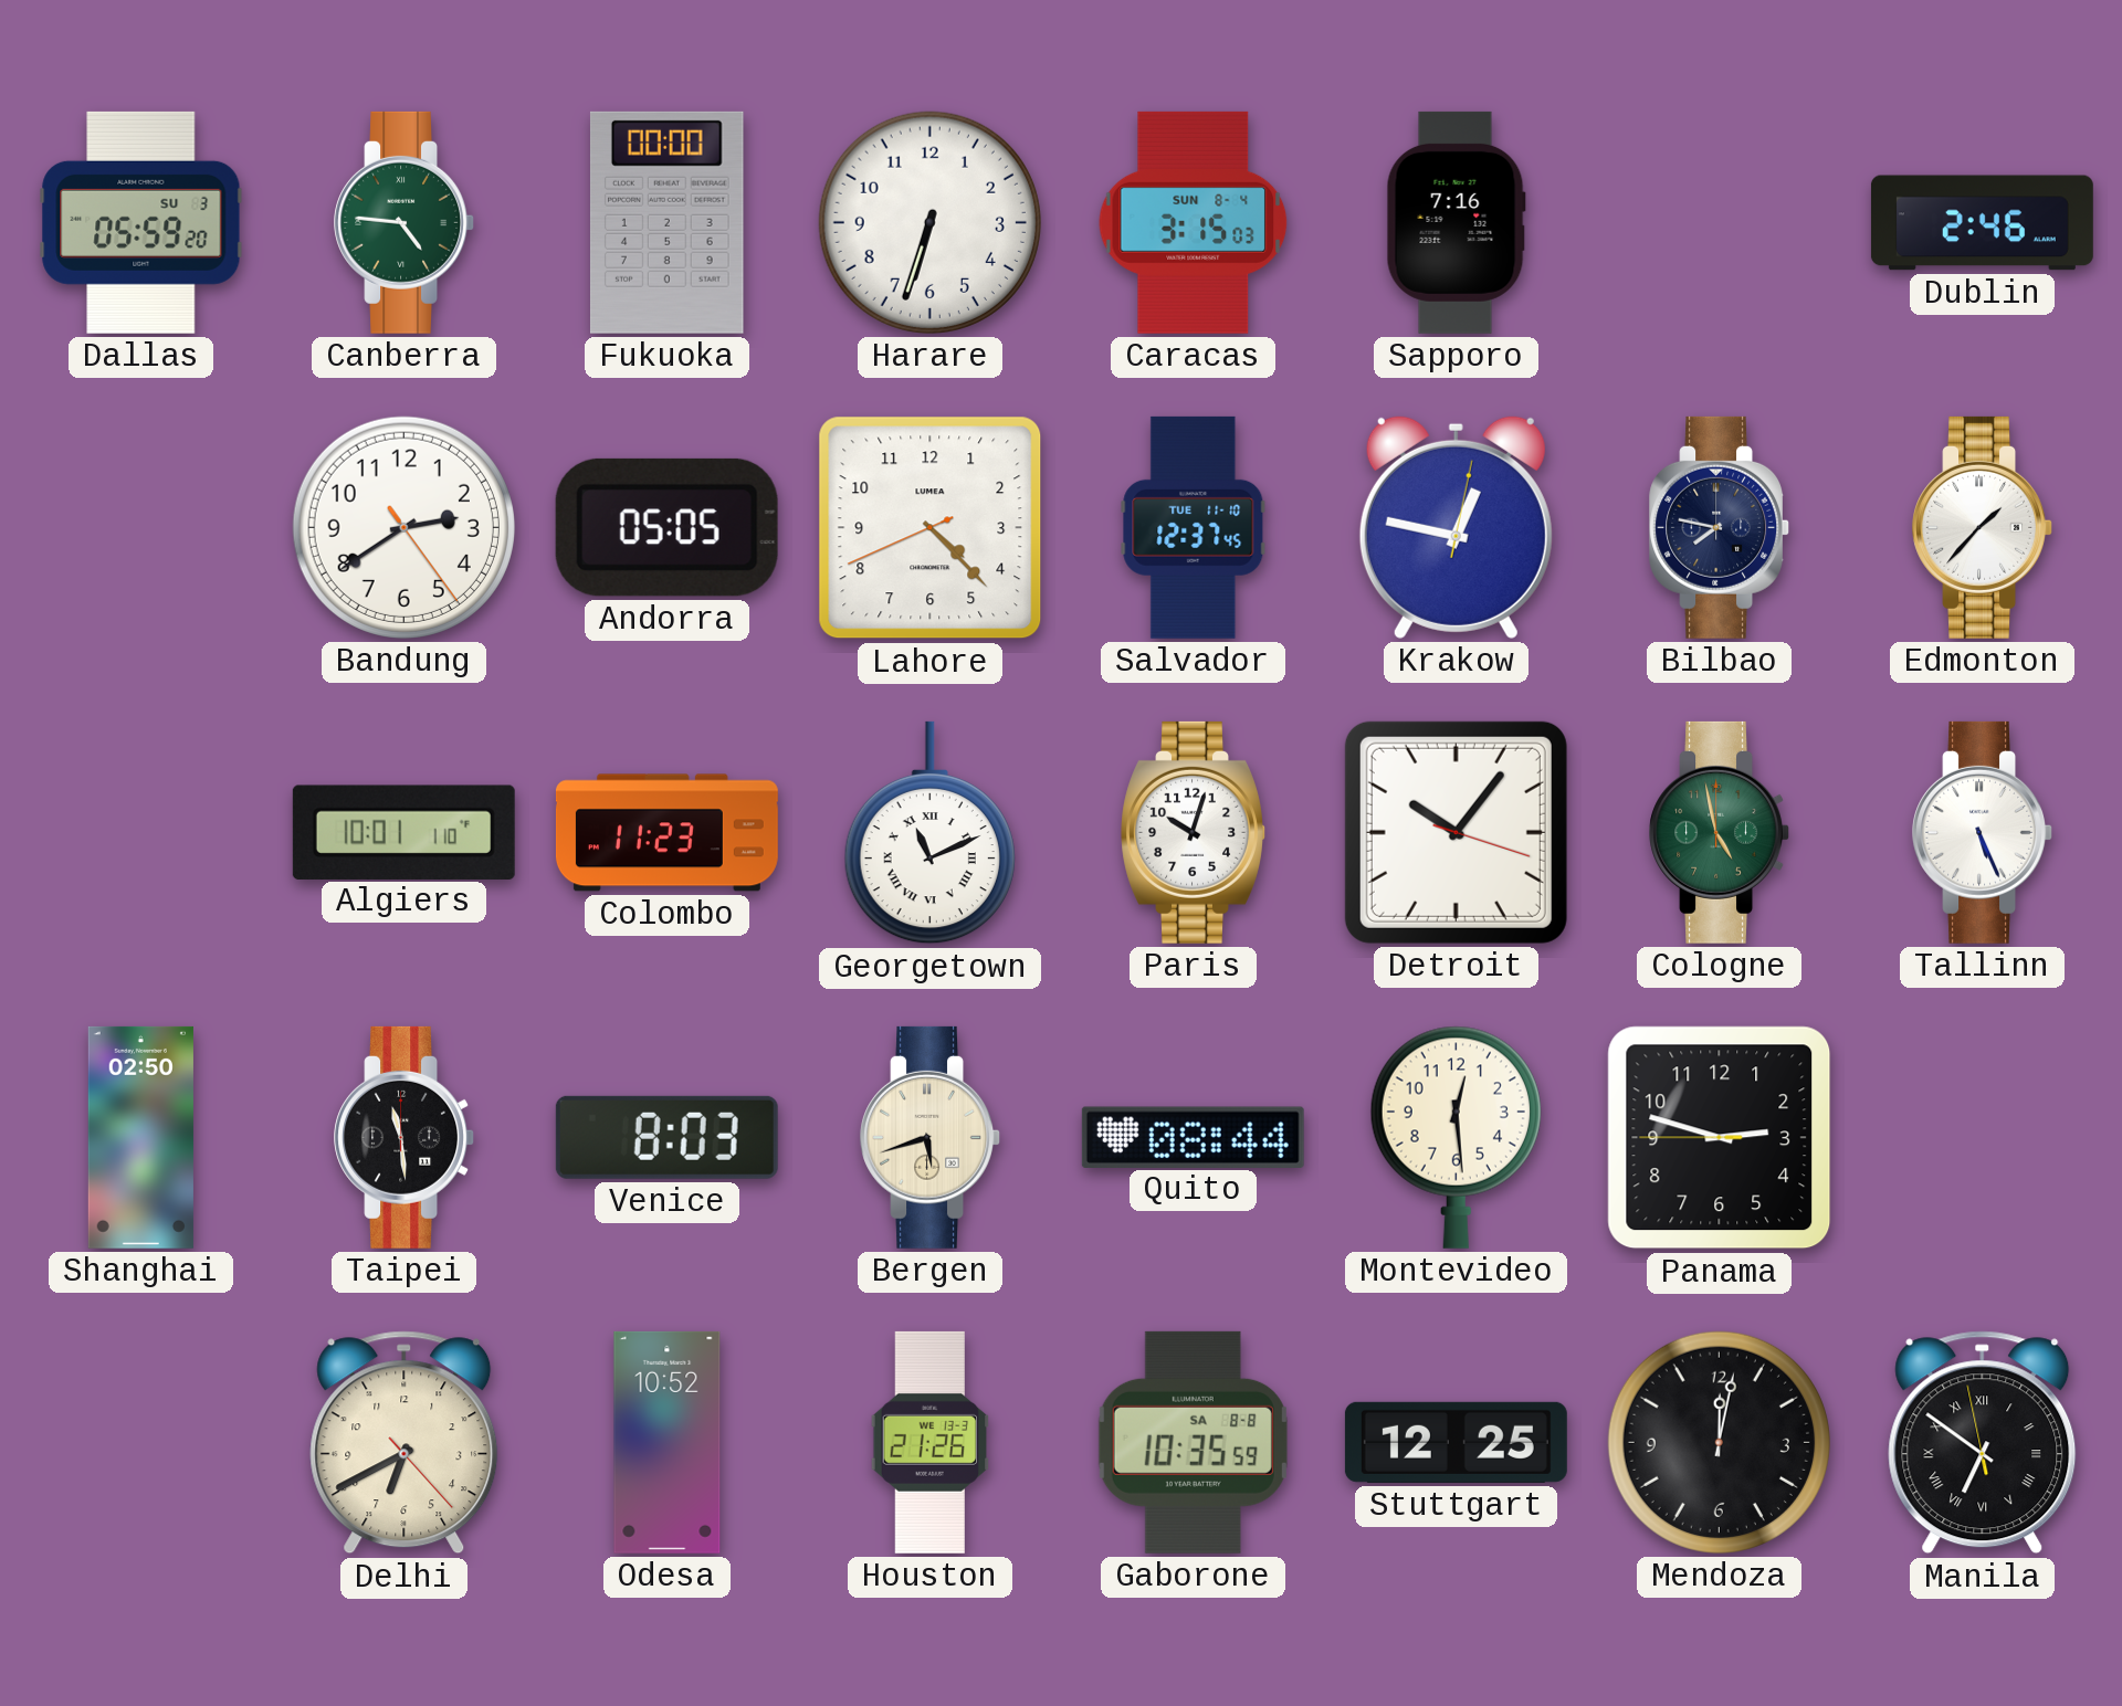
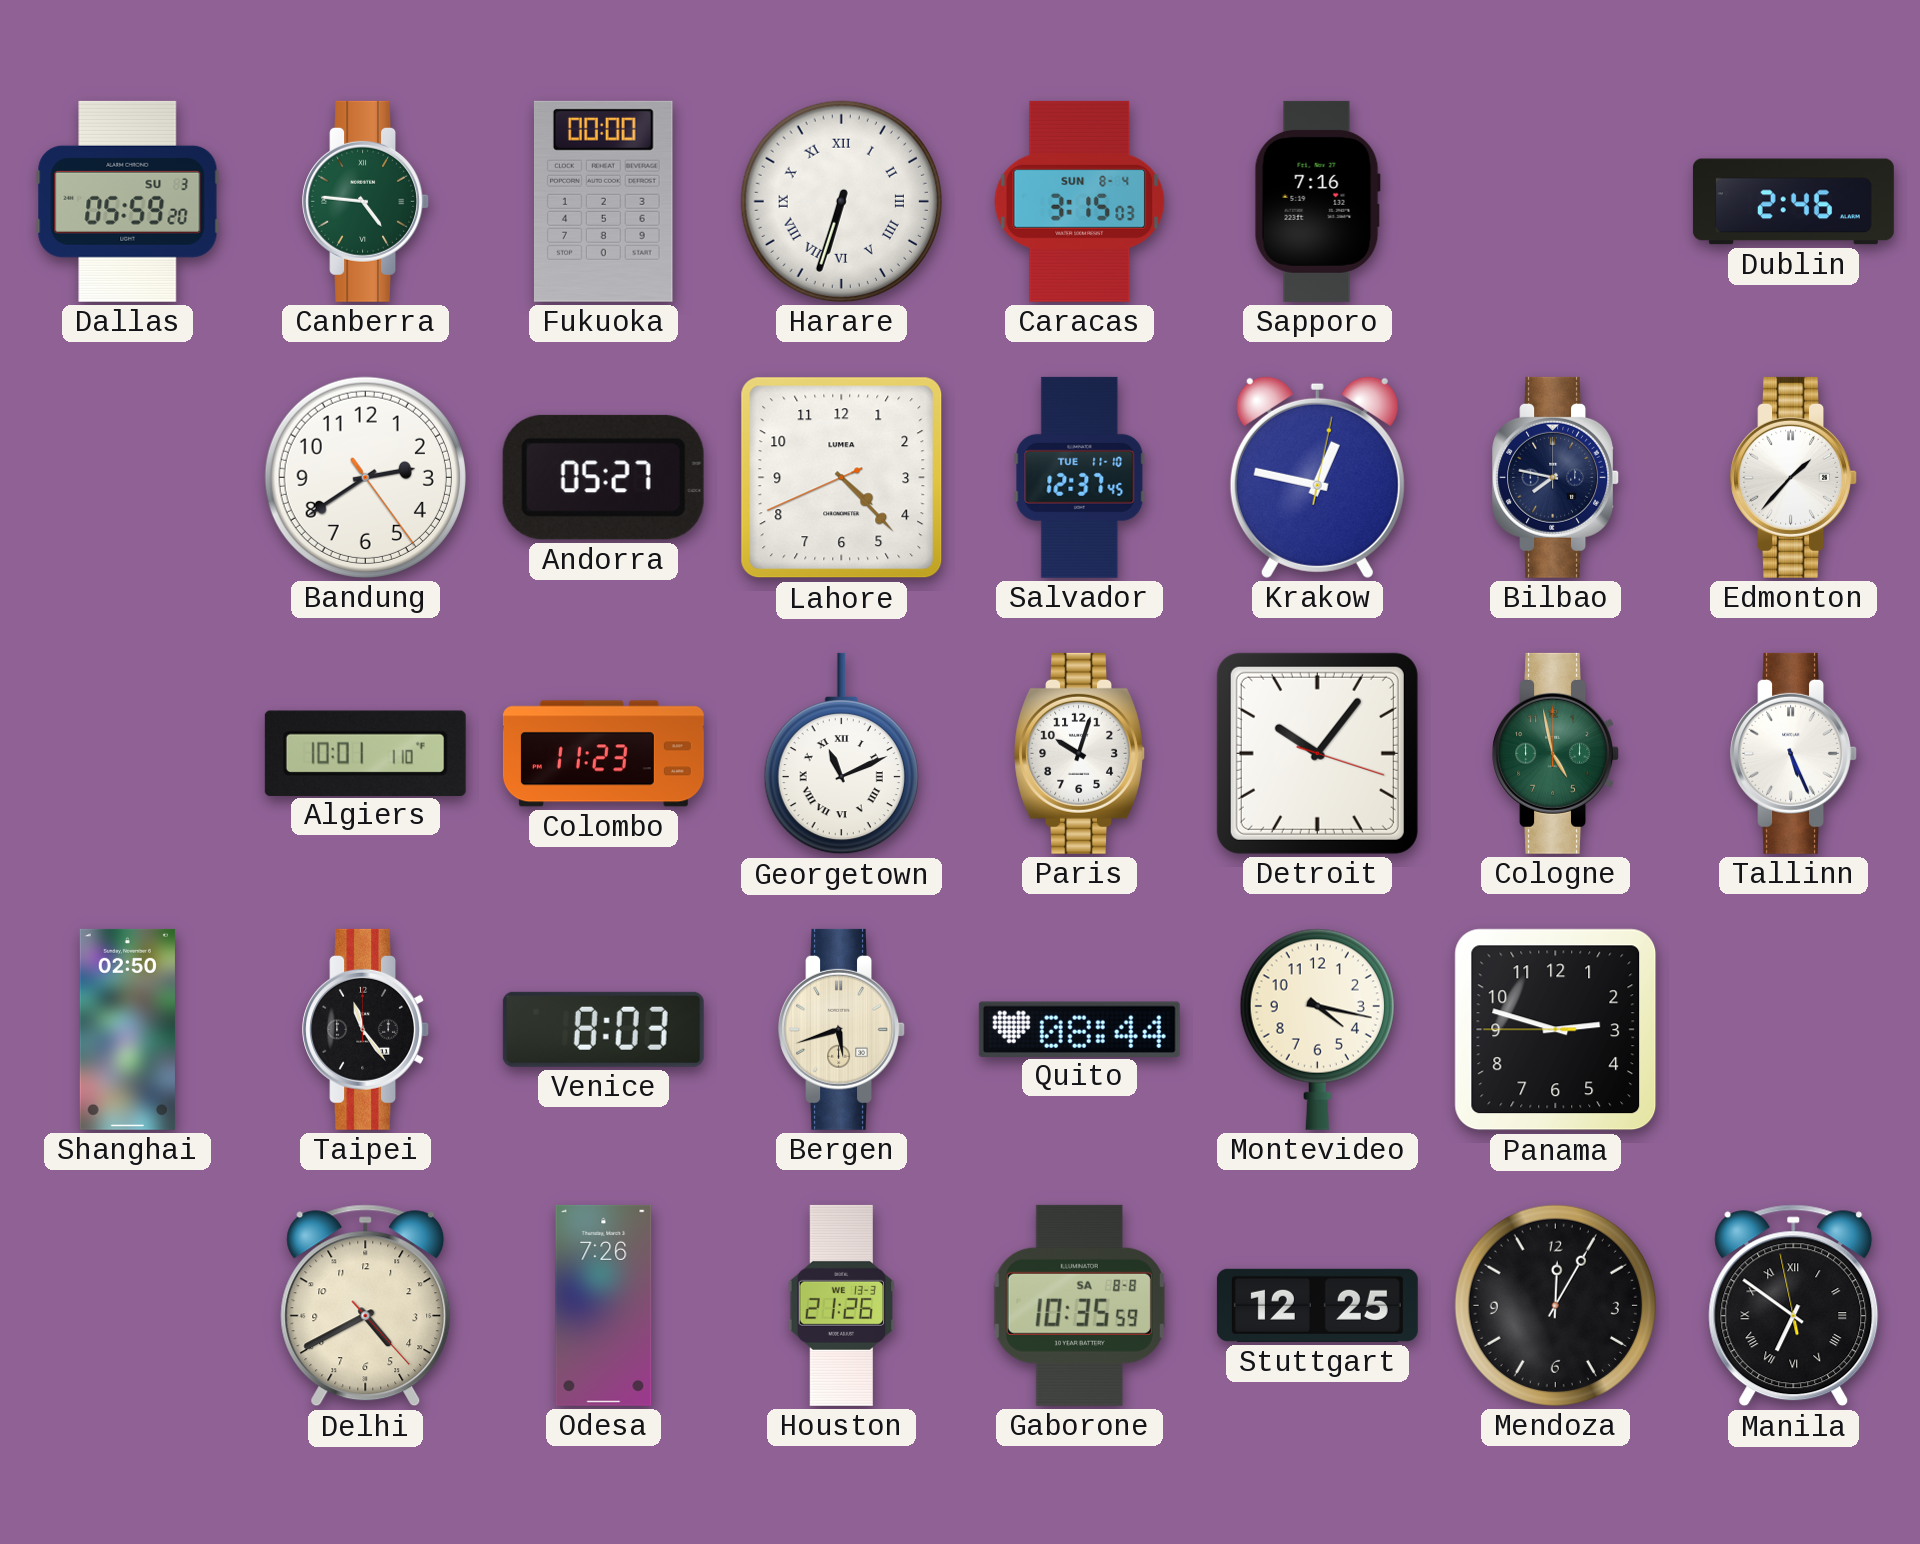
Harare numerals: Arabic -> Roman
Andorra: 05:05 -> 05:27
Taipei: 11:29 -> 11:24
Montevideo: 12:29 -> 4:17
Delhi: 6:40 -> 4:40
Odesa: 10:52 -> 7:26
Mendoza: 12:02 -> 12:05
